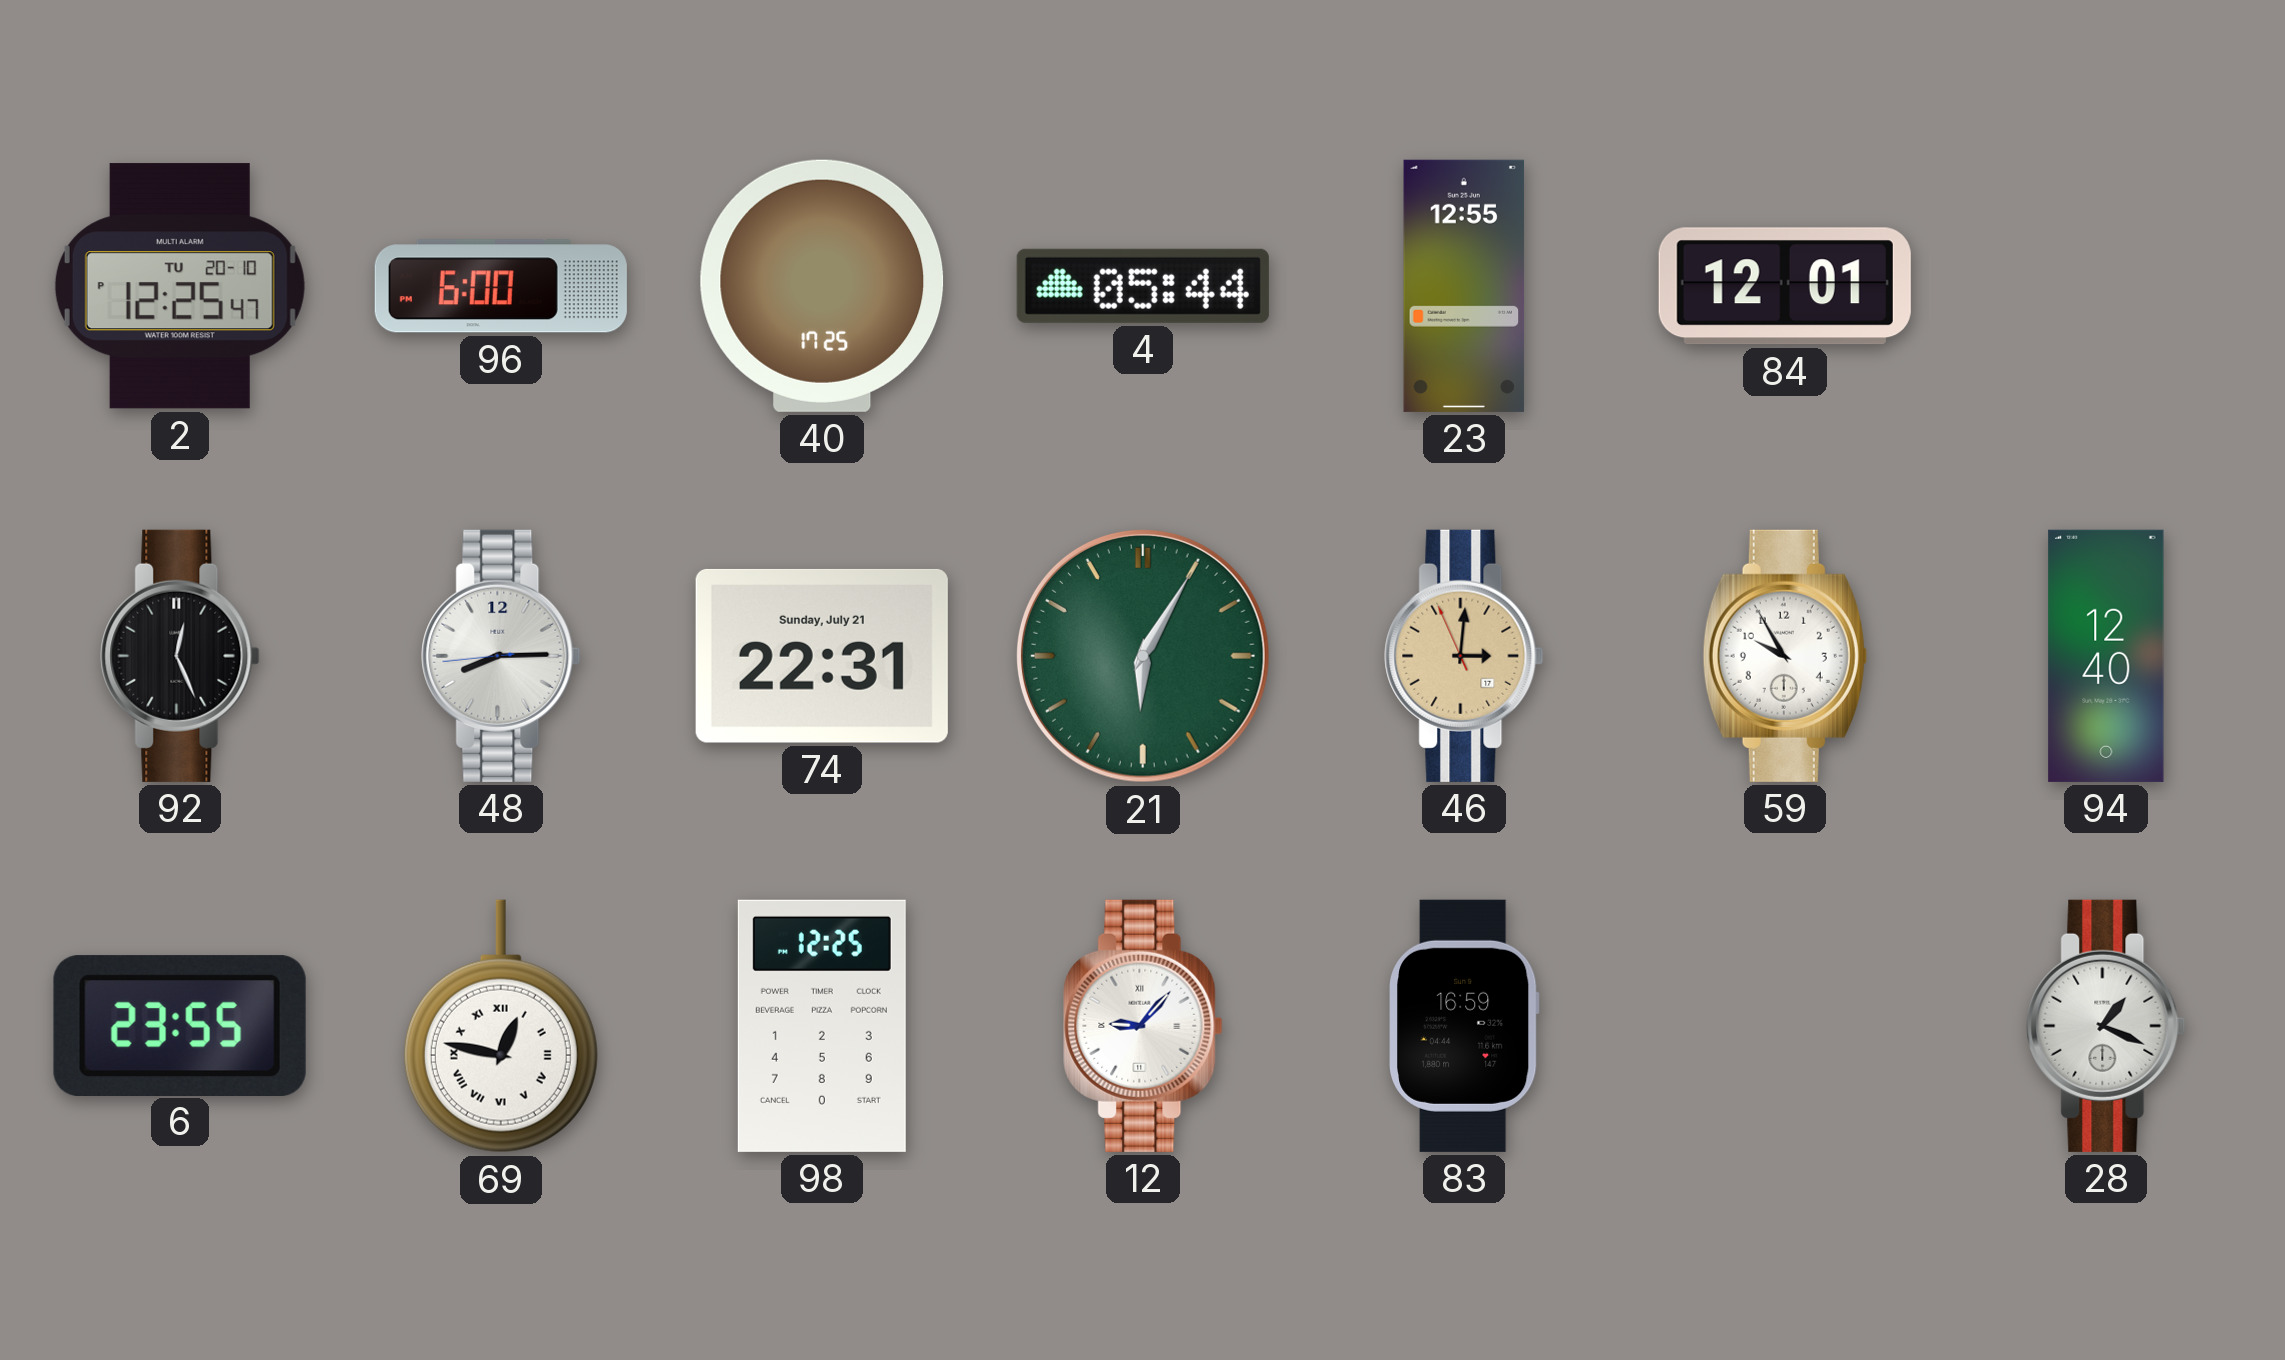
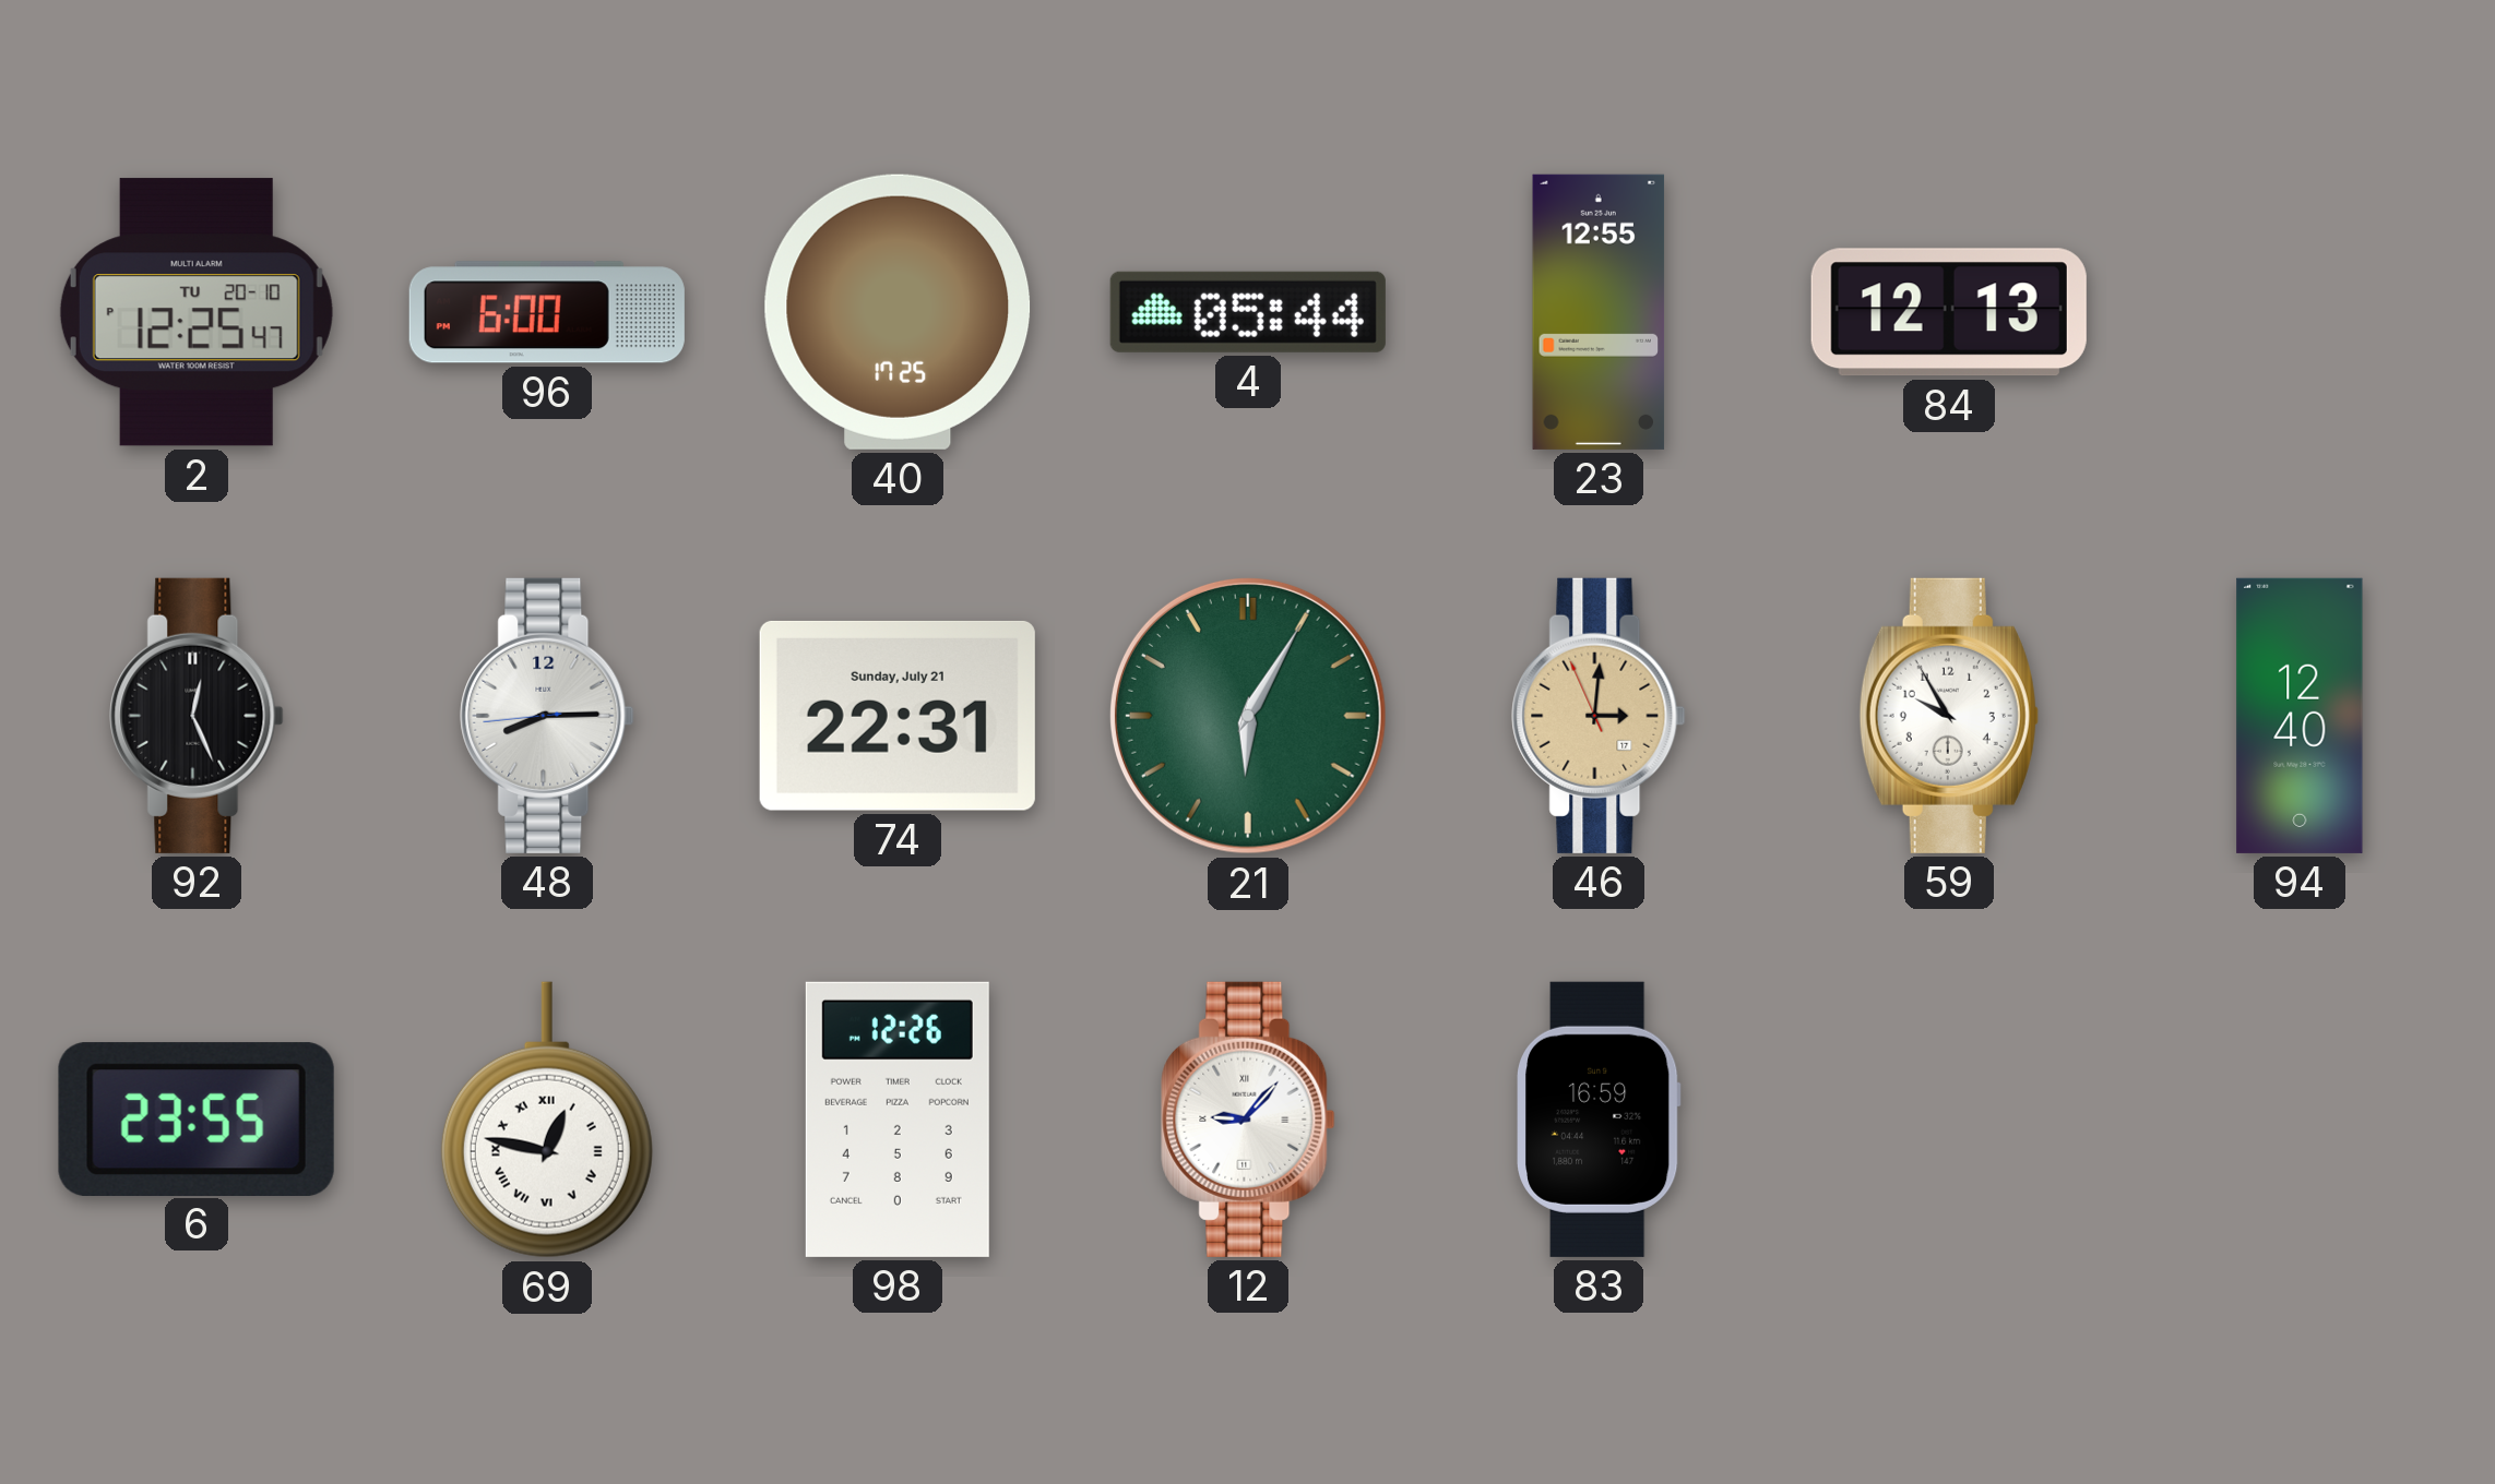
84: 12:01 -> 12:13
98: 12:25 -> 12:26
28: 1:19 -> none
